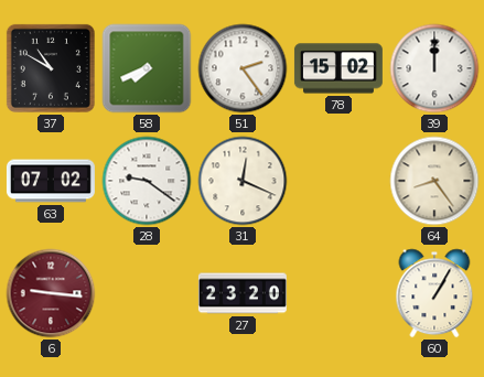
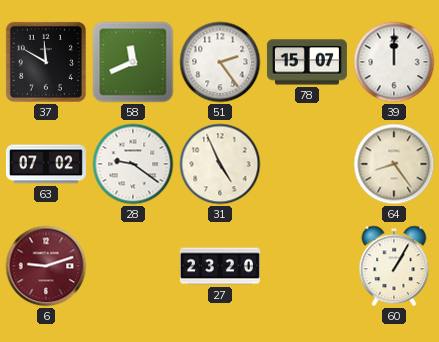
37: 10:50 -> 11:50
58: 7:41 -> 11:41
78: 15:02 -> 15:07
31: 12:19 -> 4:56
6: 9:16 -> 9:12
